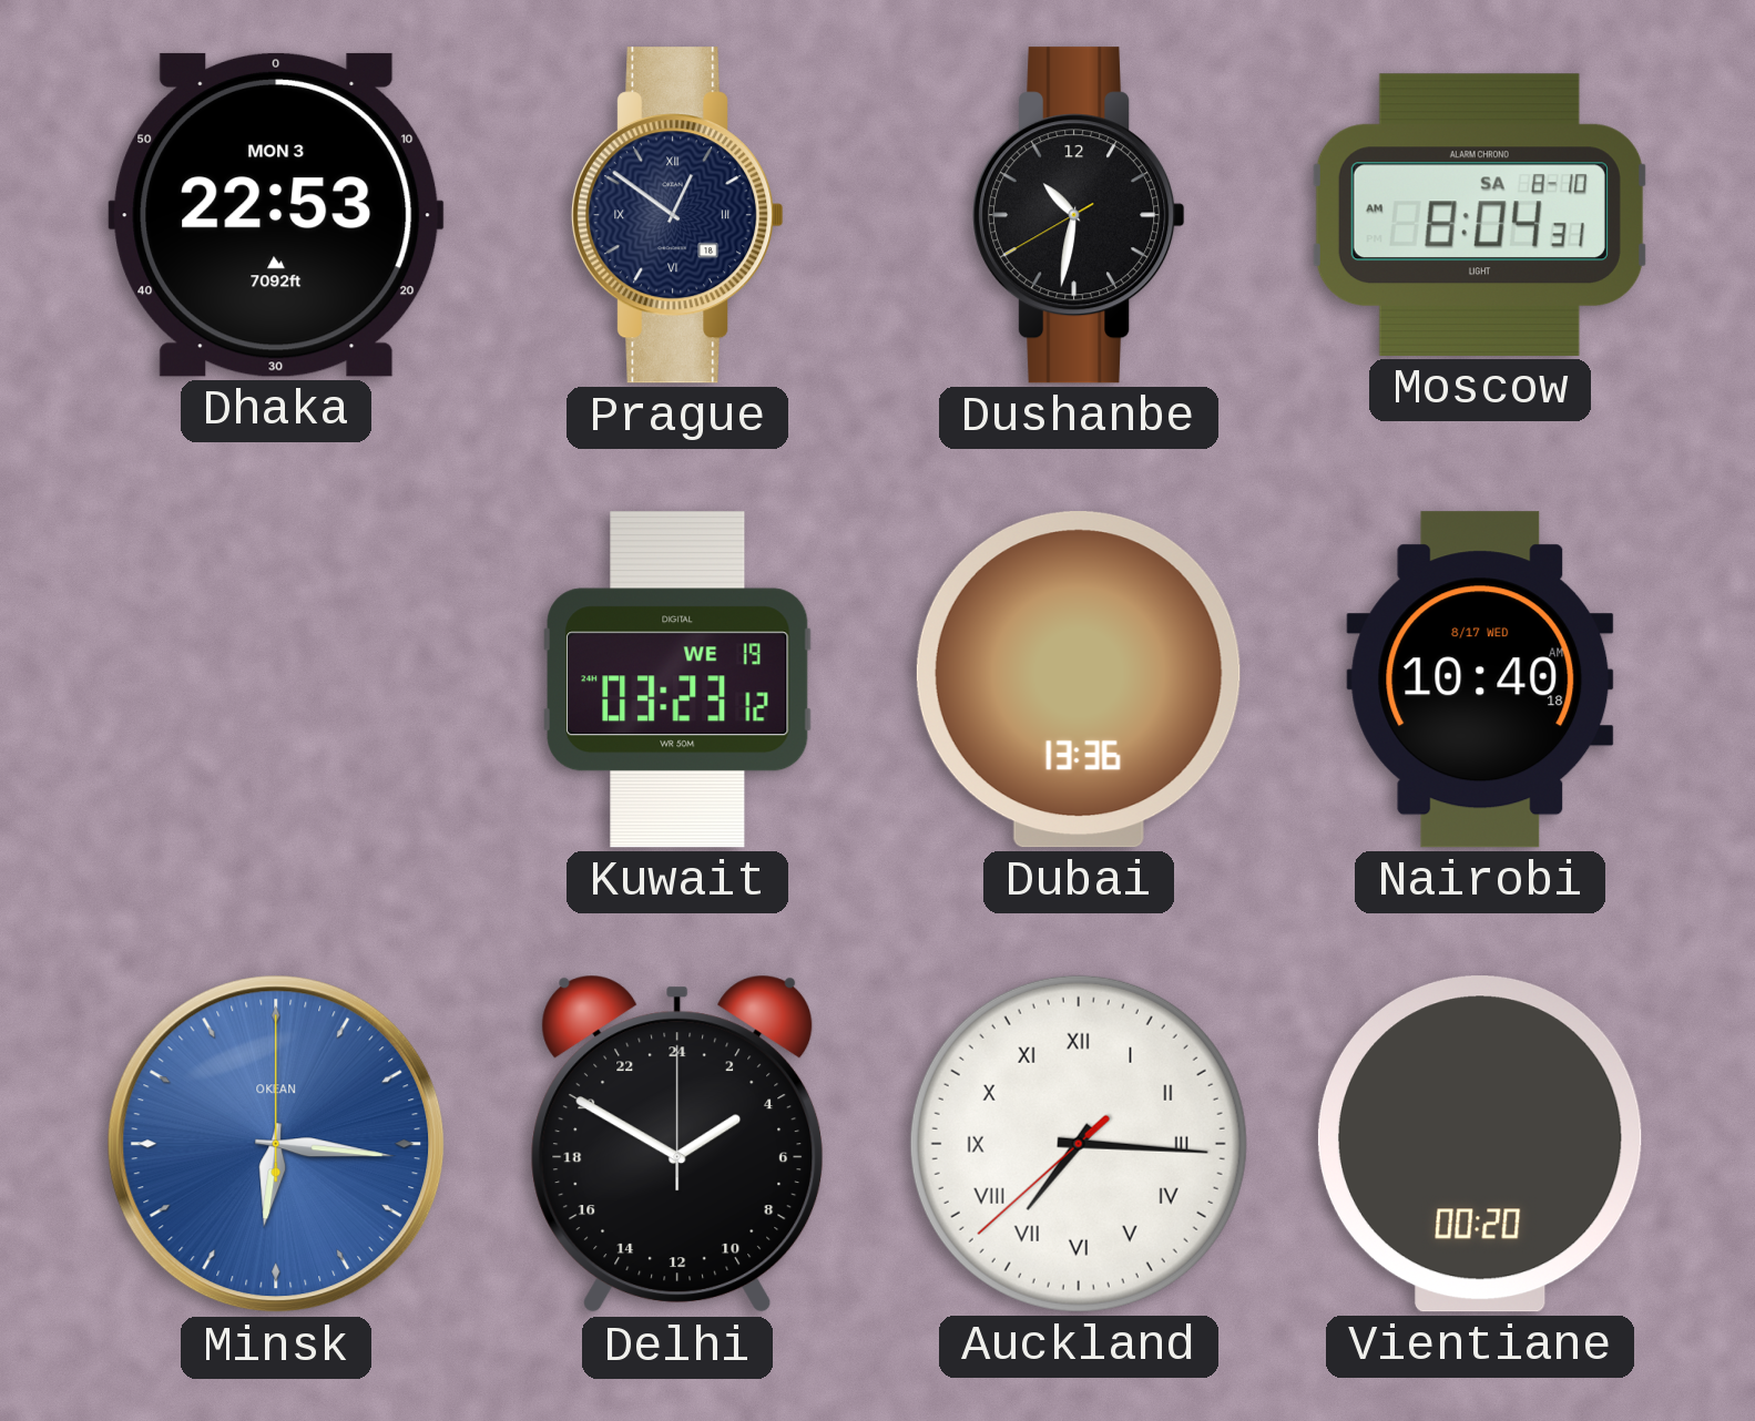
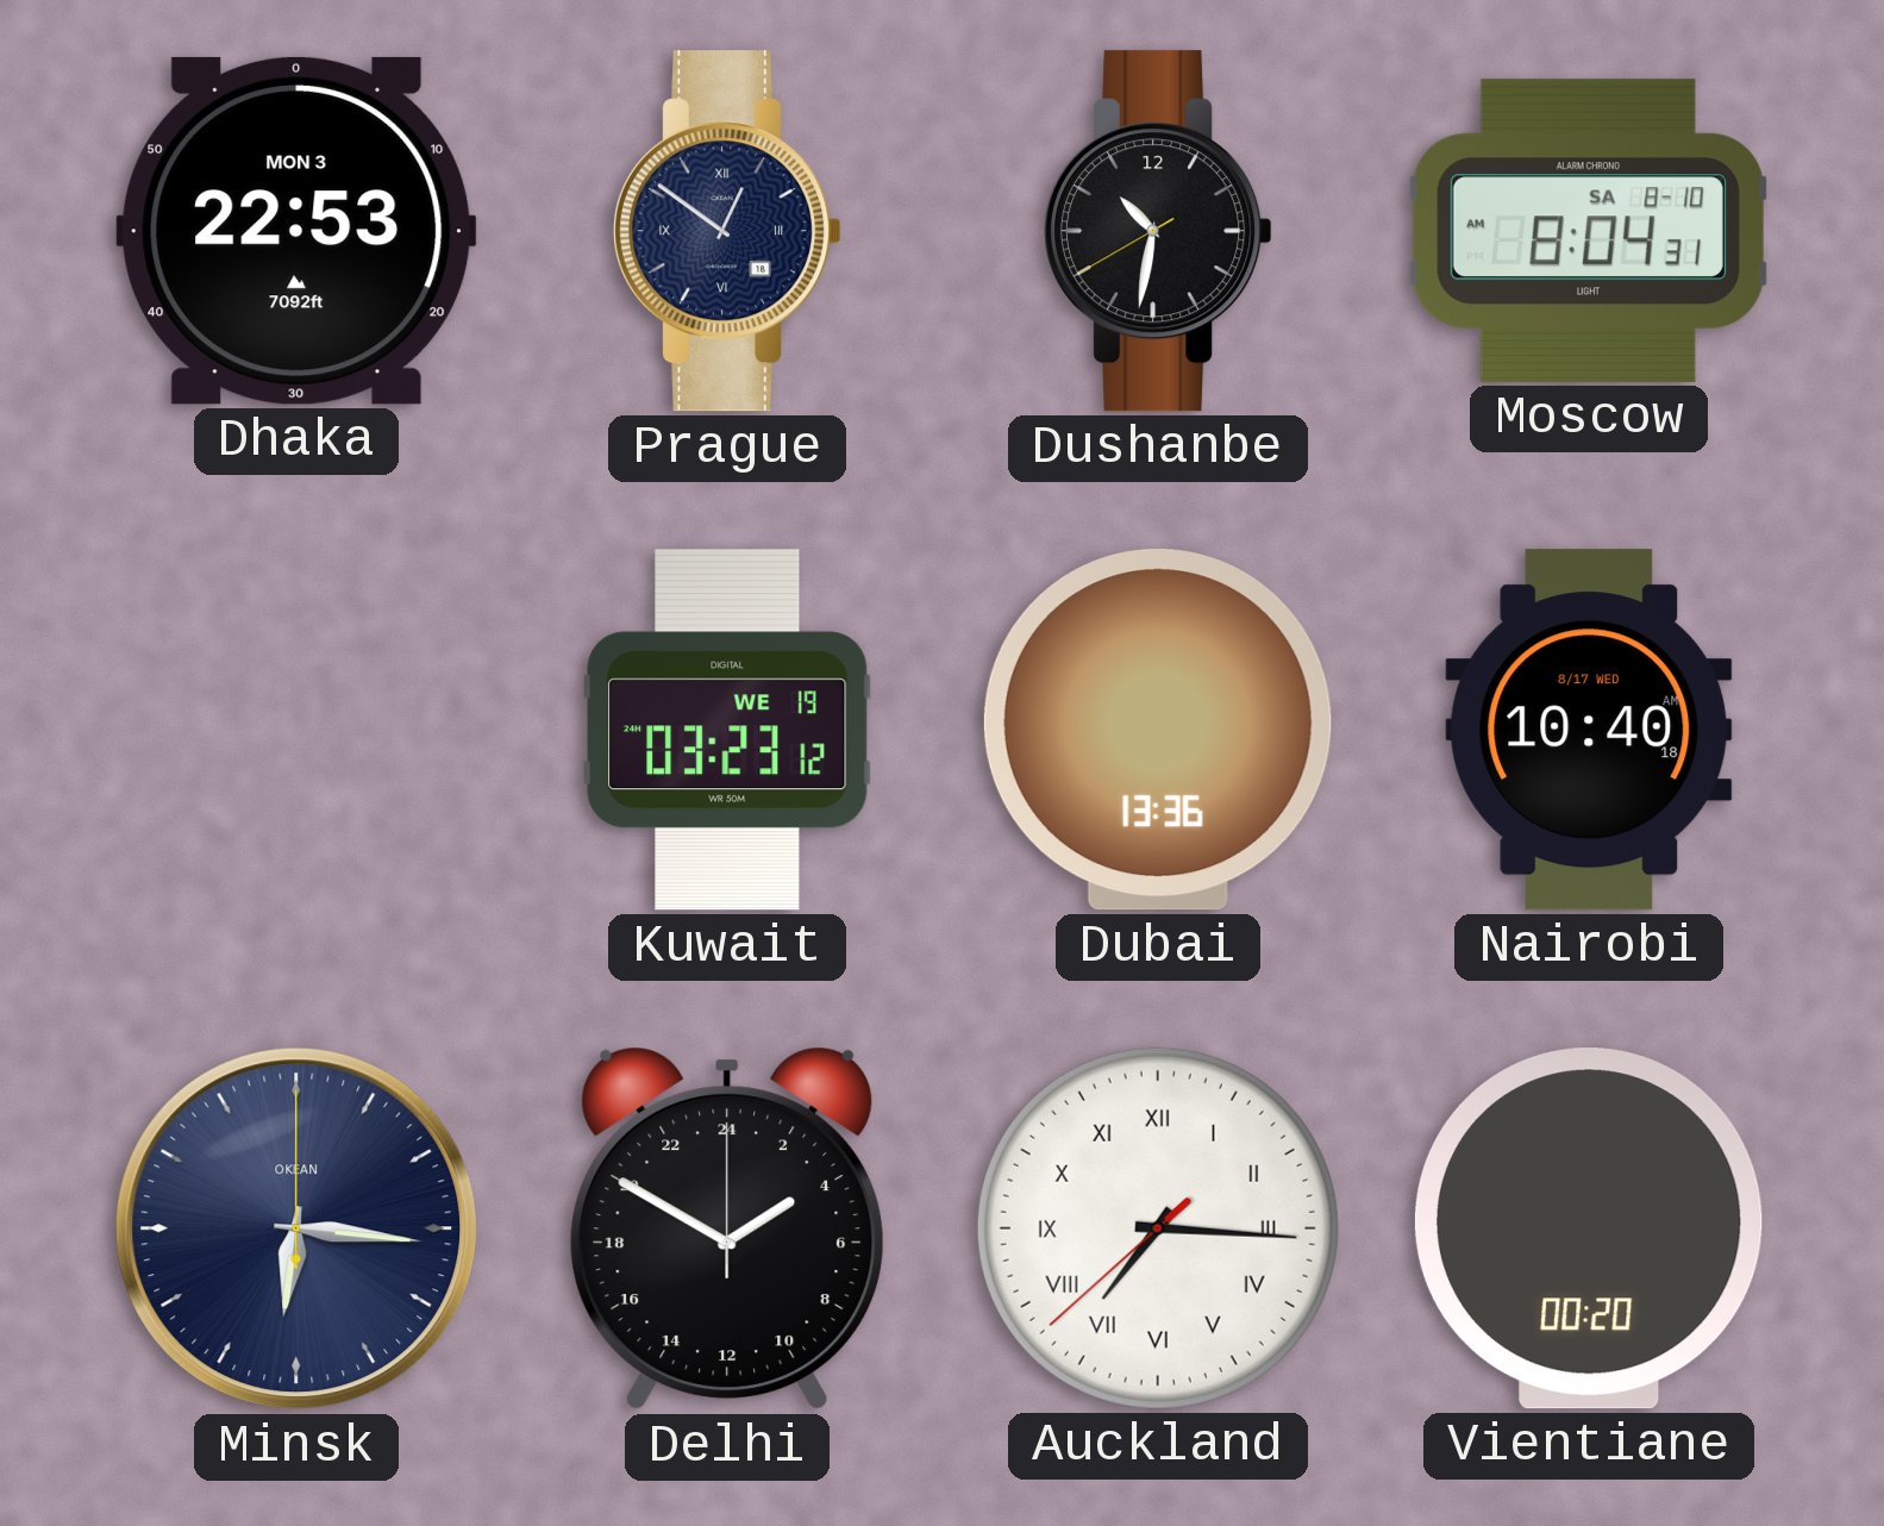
Minsk dial: blue -> navy
